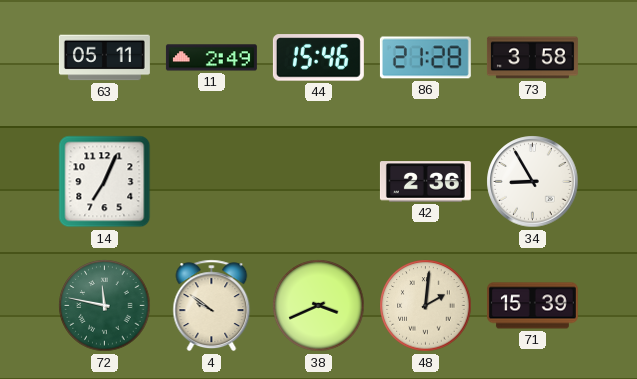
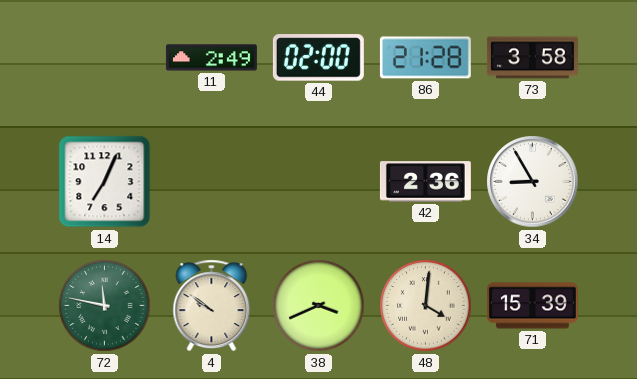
63: 05:11 -> none
44: 15:46 -> 02:00
48: 2:01 -> 4:01
